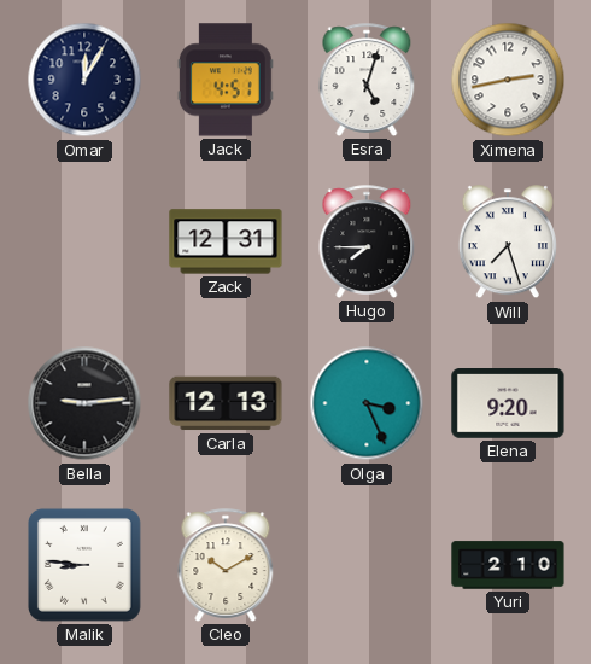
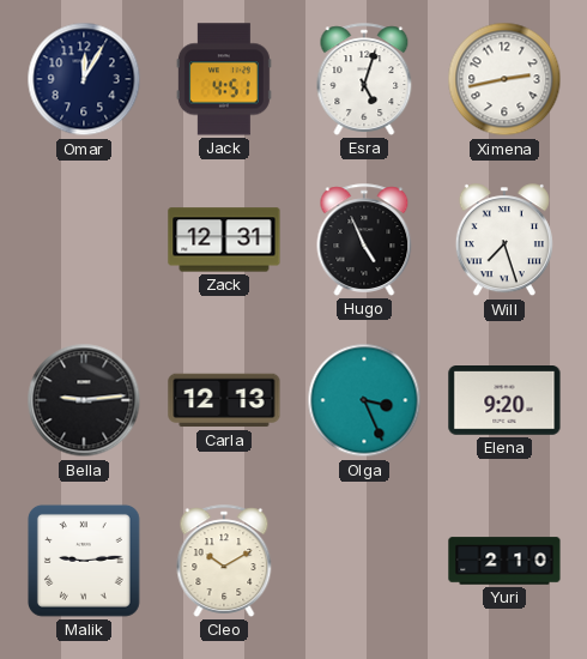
Hugo: 7:45 -> 4:56
Malik: 8:46 -> 9:14
